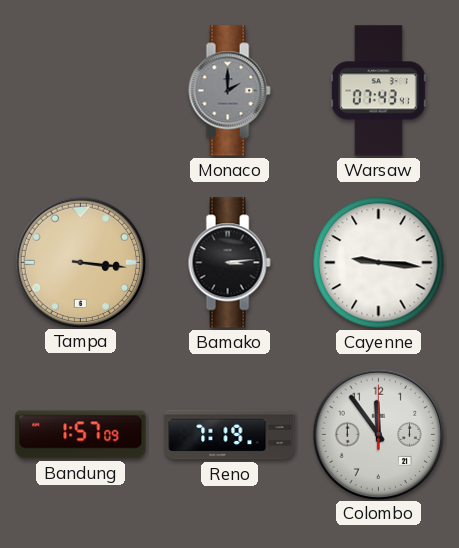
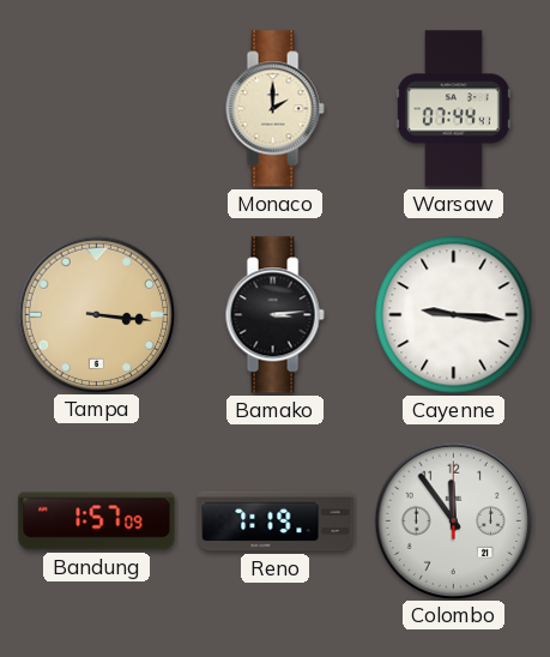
Monaco dial: grey -> cream
Warsaw: 07:43 -> 07:44
